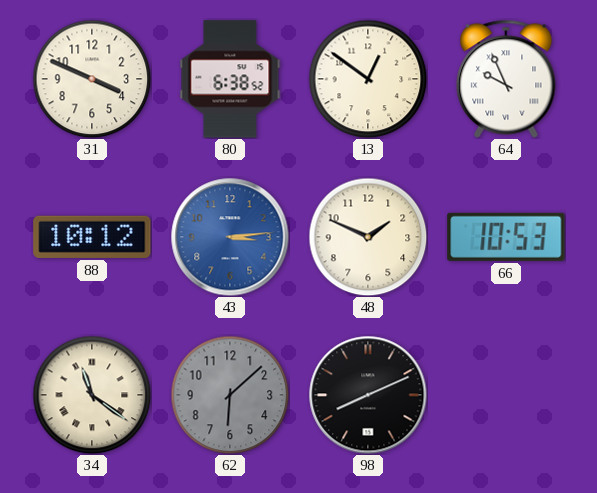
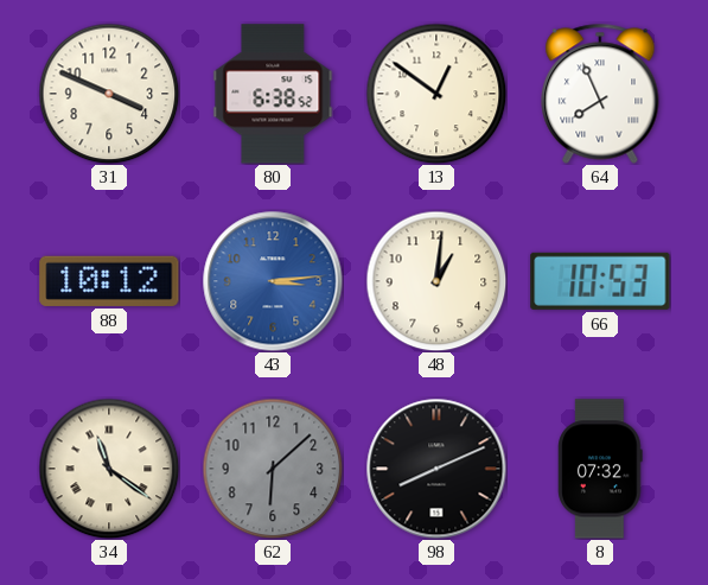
64: 9:56 -> 7:56
48: 1:49 -> 1:01
8: none -> 07:32
